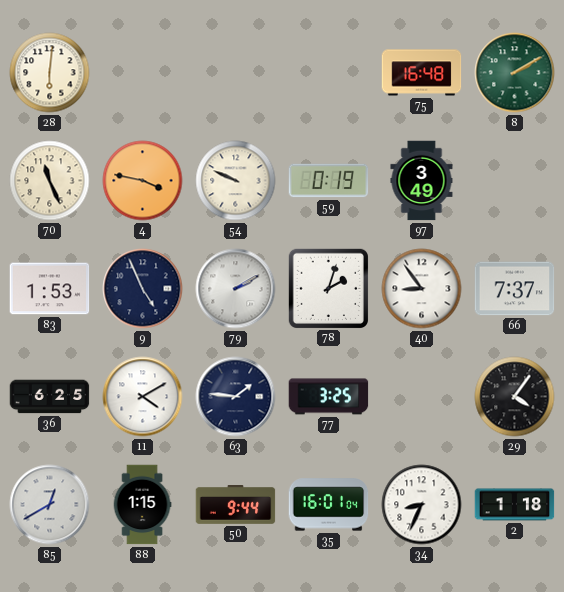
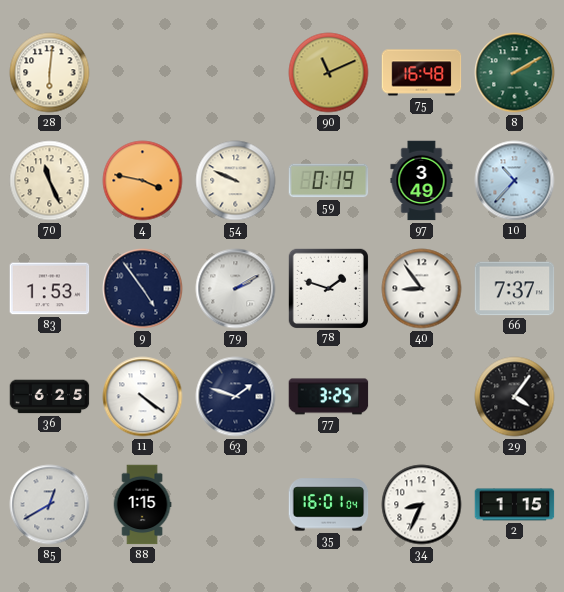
90: none -> 11:11
10: none -> 10:37
9: 4:56 -> 4:54
78: 2:03 -> 1:48
11: 4:10 -> 4:21
63: 1:46 -> 1:48
50: 9:44 -> none
2: 1:18 -> 1:15
